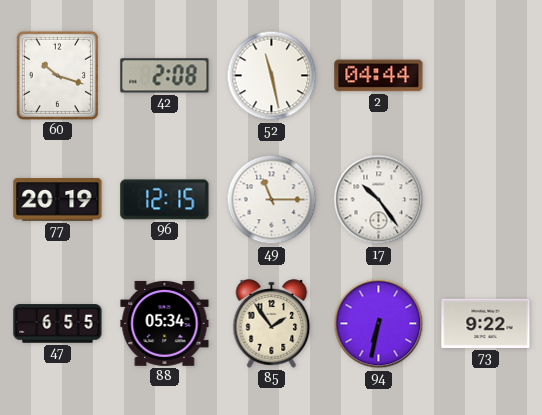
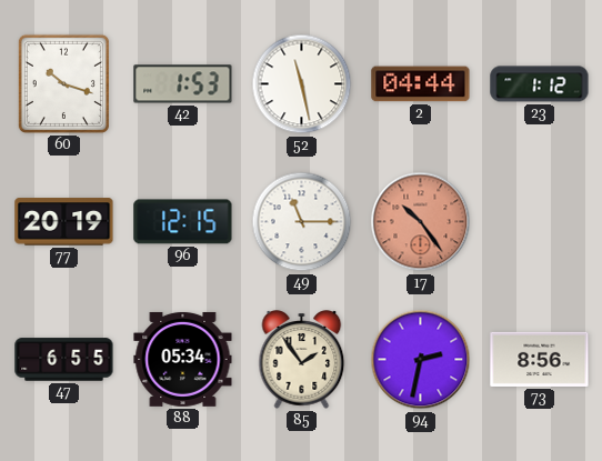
42: 2:08 -> 1:53
23: none -> 1:12
17 dial: white -> salmon
94: 6:32 -> 2:32
73: 9:22 -> 8:56
